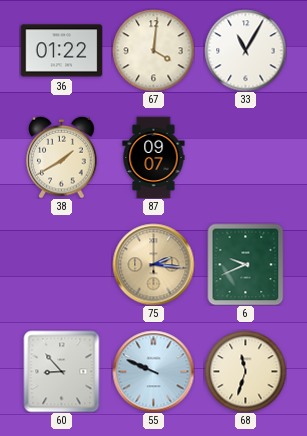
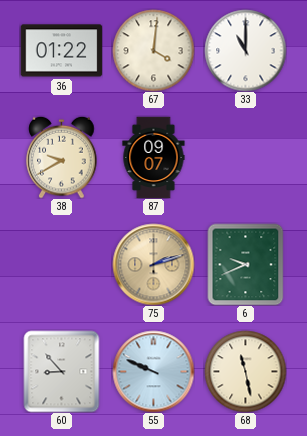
33: 11:05 -> 11:00
38: 1:40 -> 9:40
75: 2:16 -> 2:12
68: 11:33 -> 11:28
